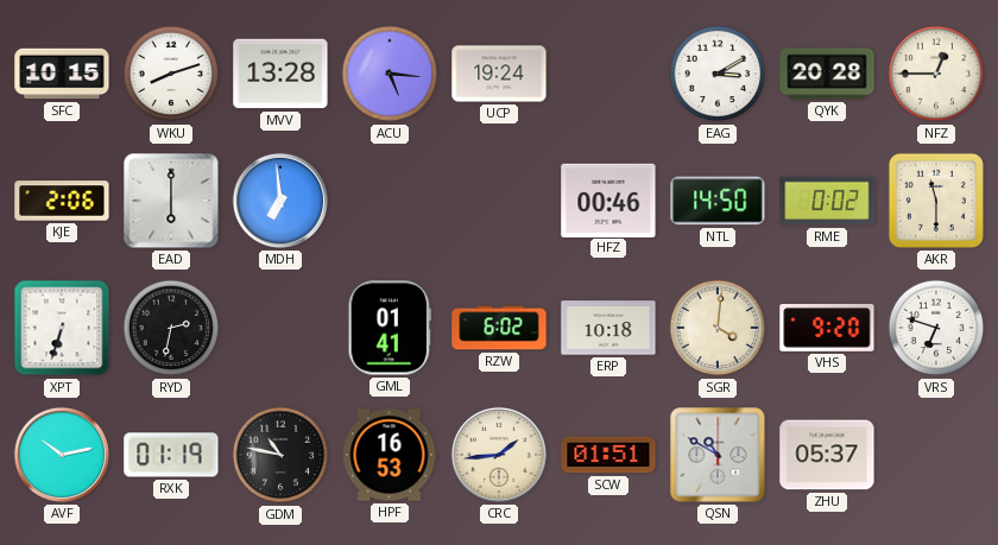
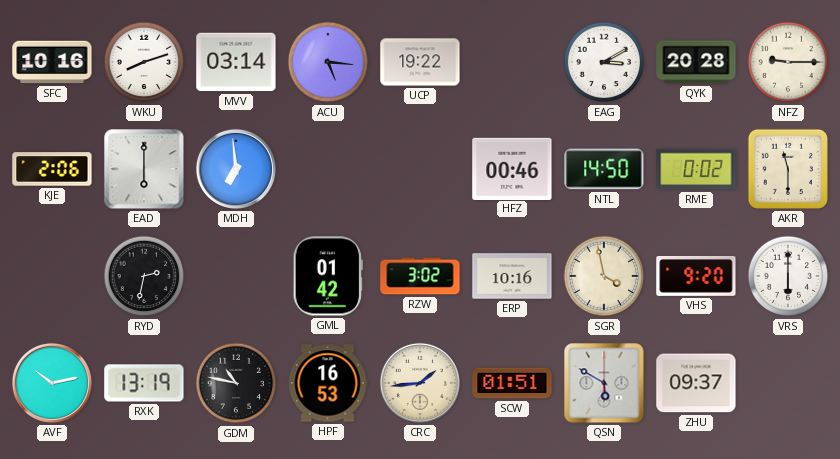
SFC: 10:15 -> 10:16
MVV: 13:28 -> 03:14
UCP: 19:24 -> 19:22
NFZ: 12:45 -> 9:15
XPT: 6:33 -> none
GML: 01:41 -> 01:42
RZW: 6:02 -> 3:02
ERP: 10:18 -> 10:16
SGR: 4:01 -> 3:58
VRS: 6:48 -> 6:00
RXK: 01:19 -> 13:19
QSN: 10:50 -> 5:50
ZHU: 05:37 -> 09:37
